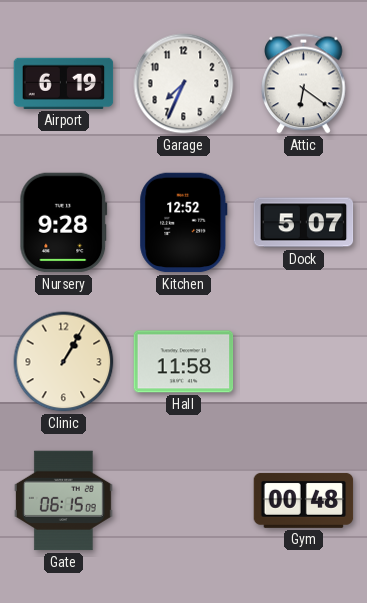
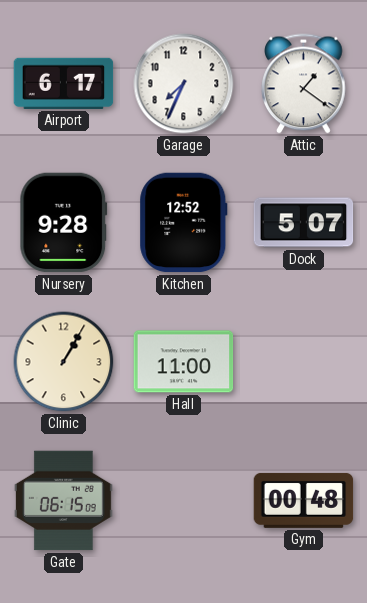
Airport: 6:19 -> 6:17
Attic: 6:21 -> 1:21
Hall: 11:58 -> 11:00
